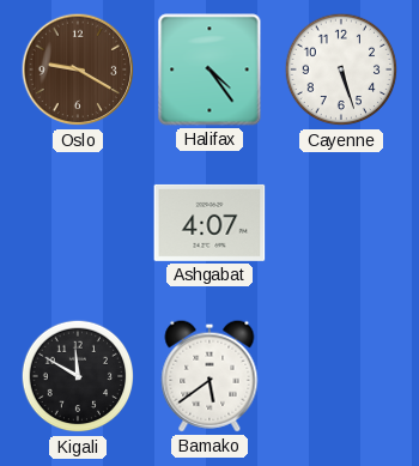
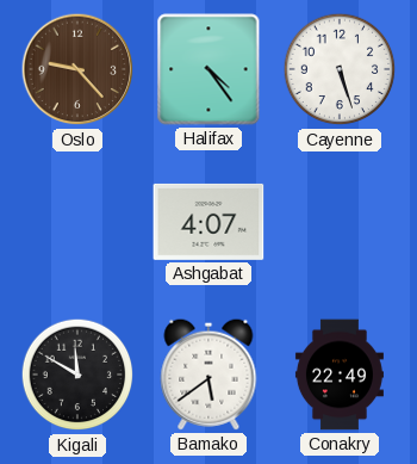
Oslo: 9:20 -> 9:23
Conakry: none -> 22:49
